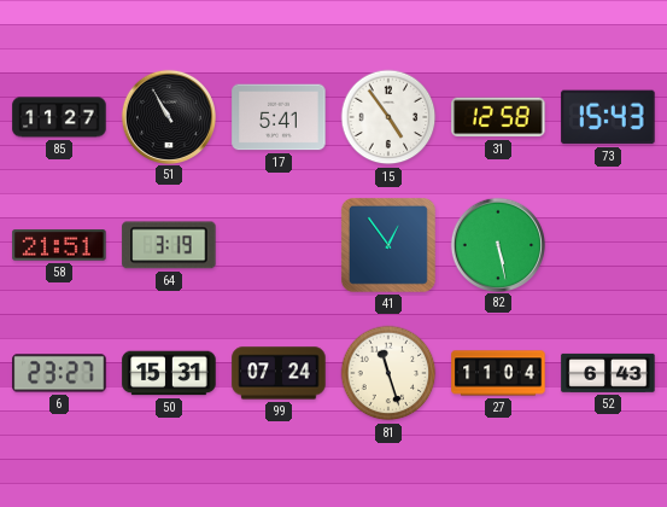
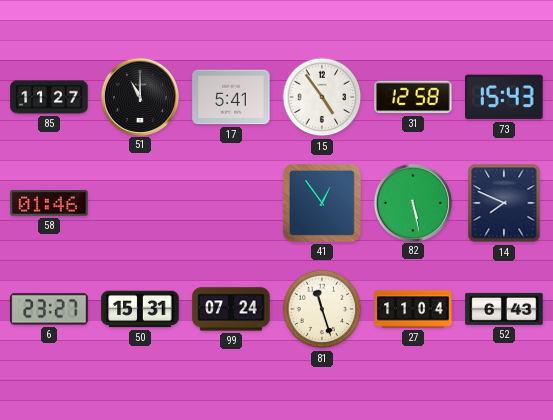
51: 10:55 -> 11:00
58: 21:51 -> 01:46
64: 3:19 -> none
14: none -> 7:49
